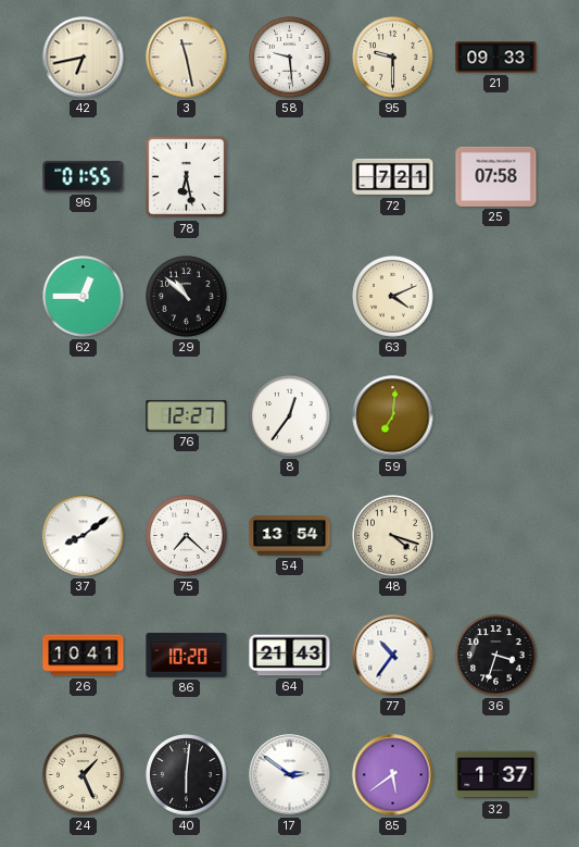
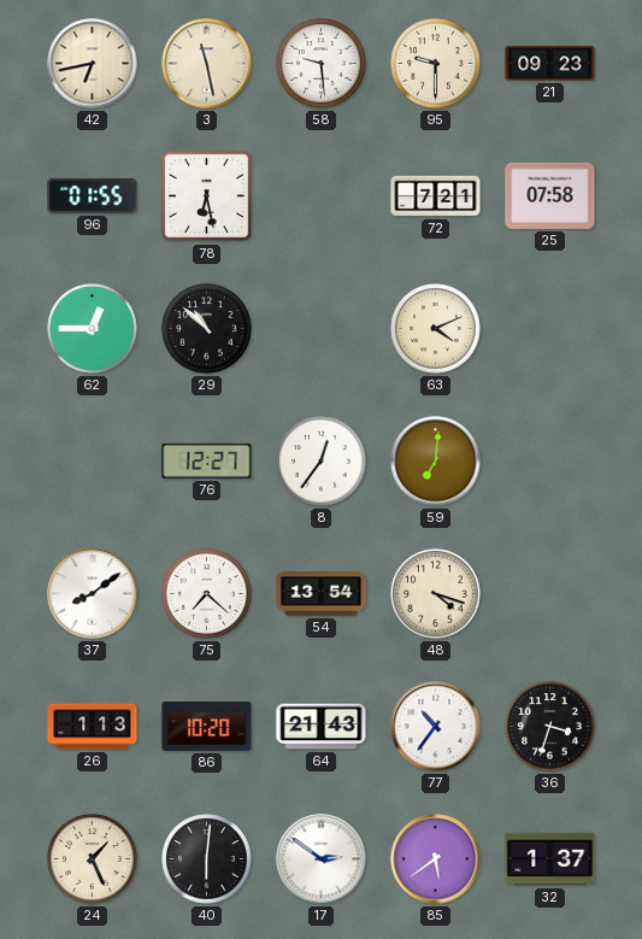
21: 09:33 -> 09:23
26: 10:41 -> 1:13
